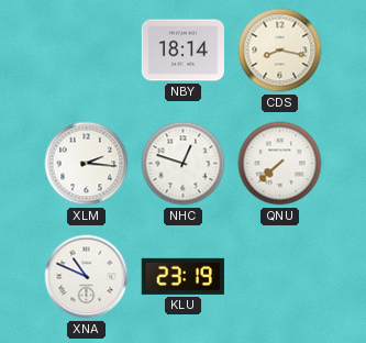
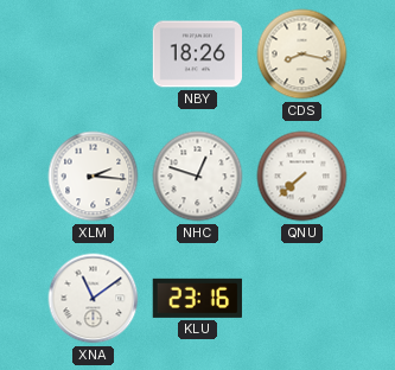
NBY: 18:14 -> 18:26
XNA: 10:49 -> 11:09
KLU: 23:19 -> 23:16
